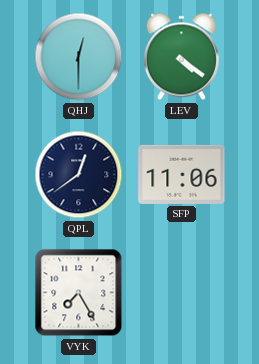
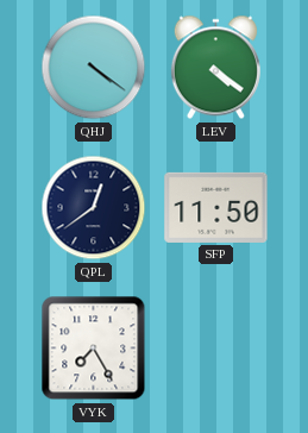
QHJ: 12:30 -> 4:21
SFP: 11:06 -> 11:50
